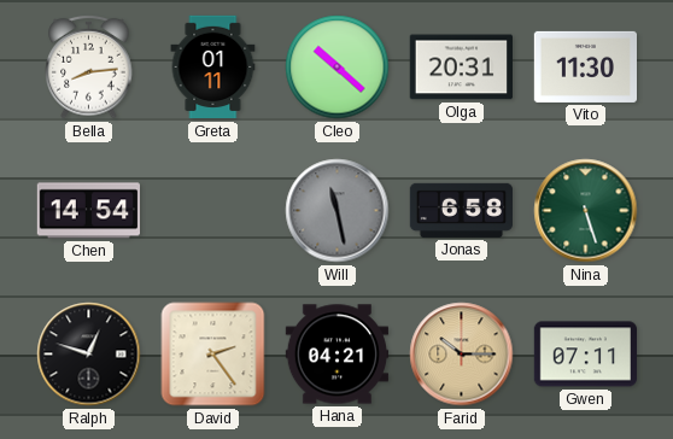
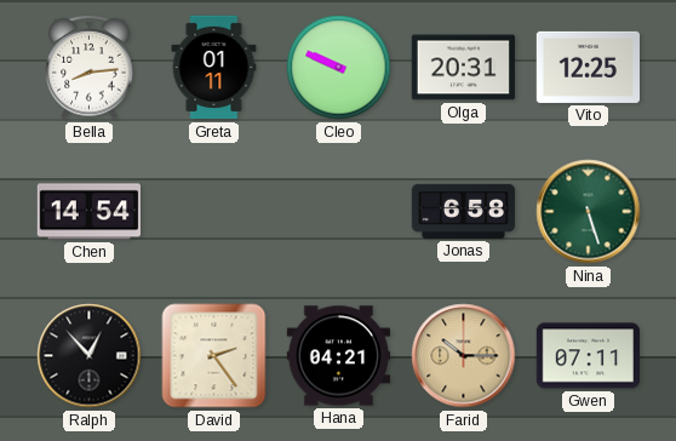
Cleo: 10:22 -> 9:49
Vito: 11:30 -> 12:25
Will: 11:28 -> none
Ralph: 12:48 -> 12:53
